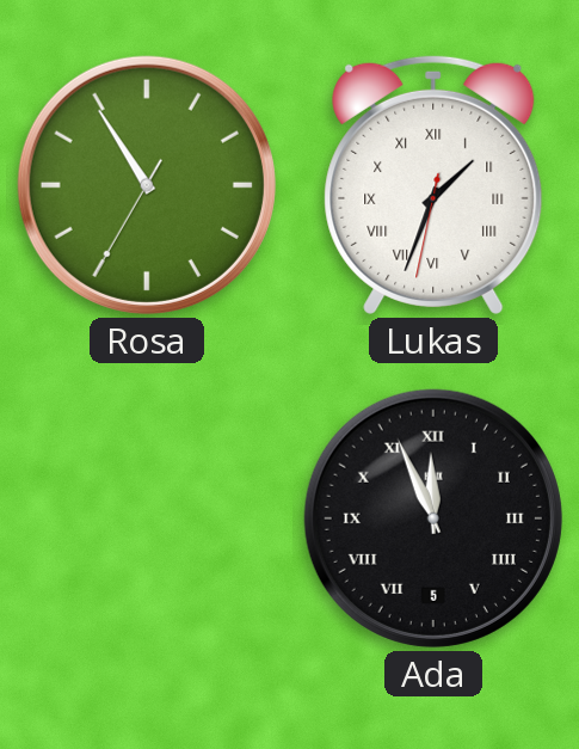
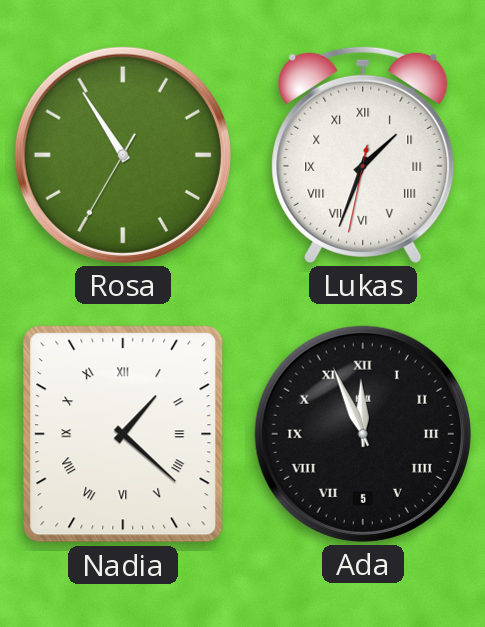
Nadia: none -> 1:22
